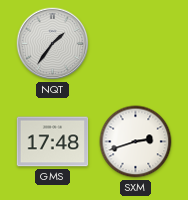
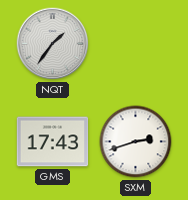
GMS: 17:48 -> 17:43
